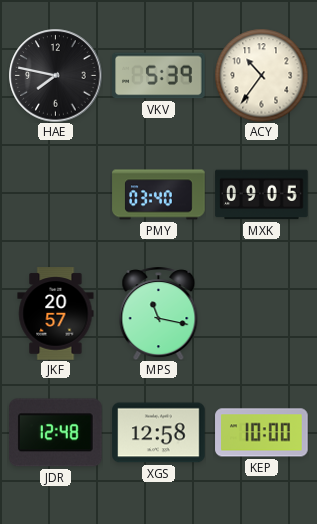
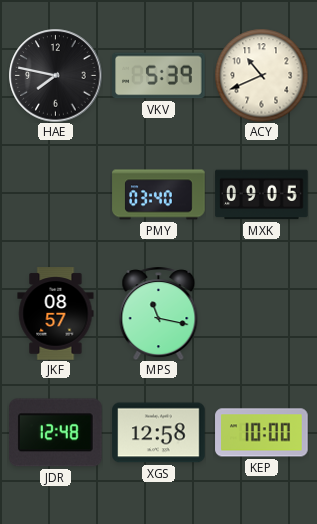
ACY: 10:36 -> 10:41
JKF: 20:57 -> 08:57
